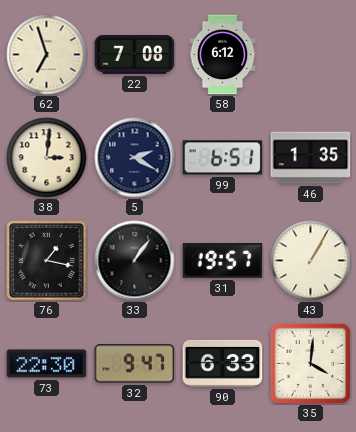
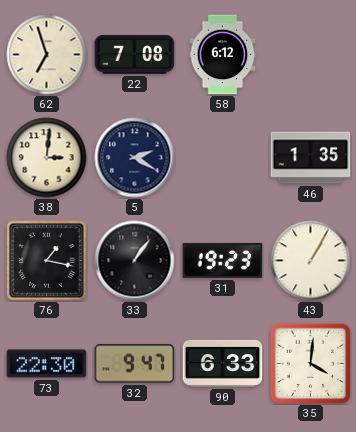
99: 6:51 -> none
31: 19:57 -> 19:23
